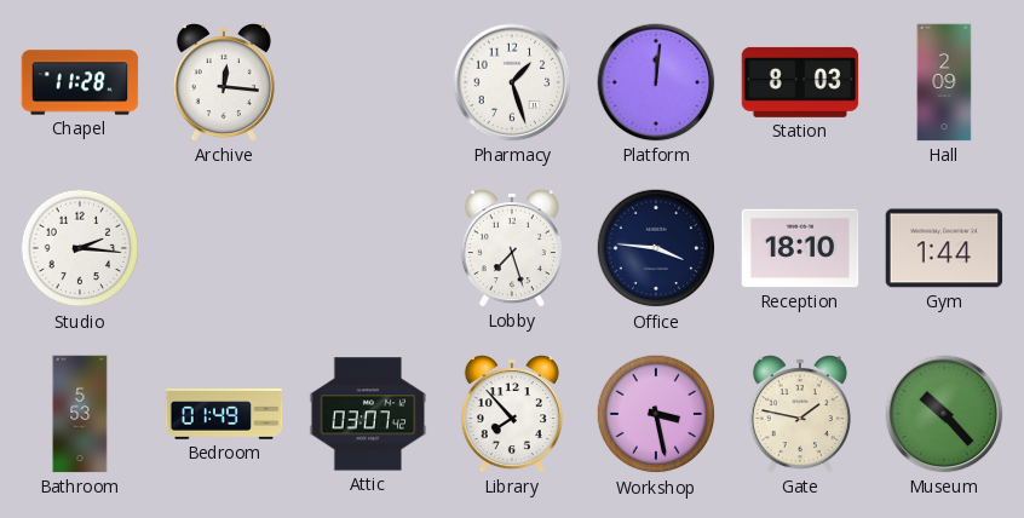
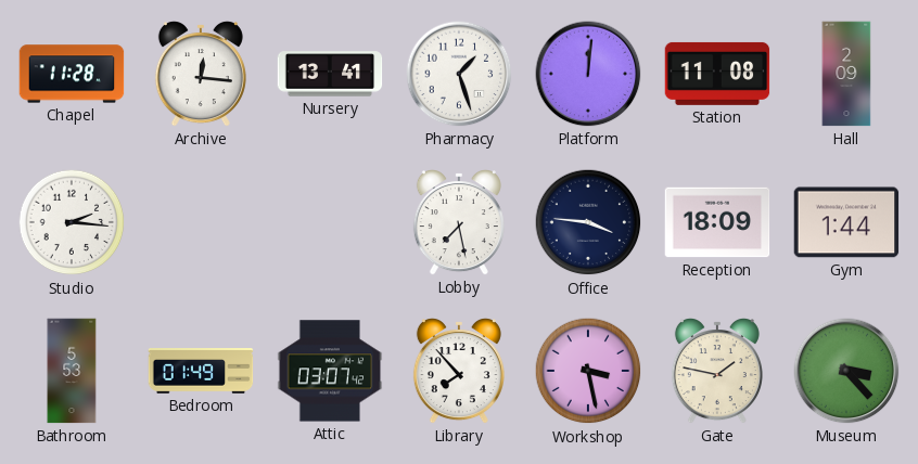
Nursery: none -> 13:41
Station: 8:03 -> 11:08
Lobby: 7:27 -> 7:28
Reception: 18:10 -> 18:09
Museum: 10:23 -> 3:23
